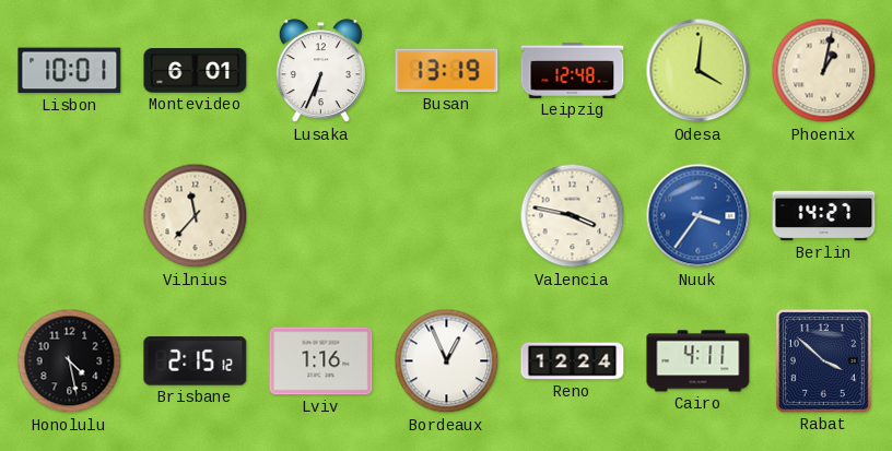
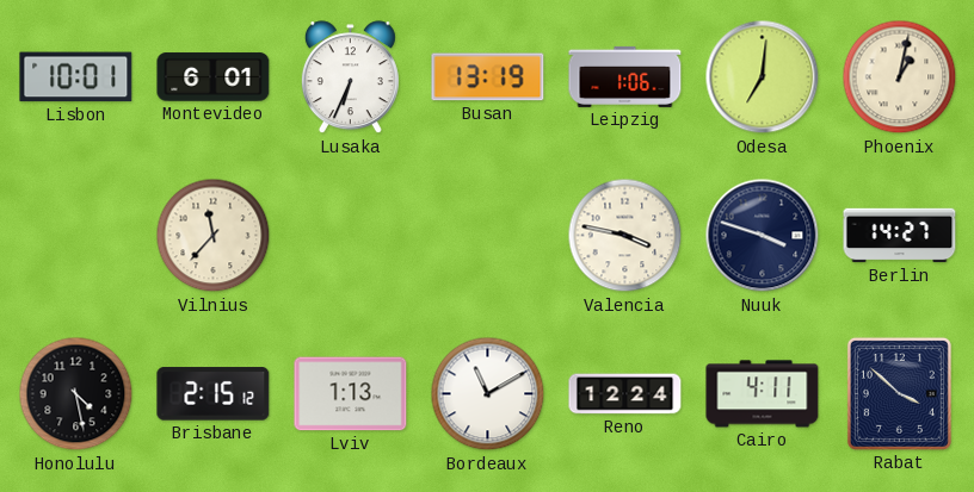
Leipzig: 12:48 -> 1:06
Odesa: 4:01 -> 7:01
Nuuk: 3:36 -> 3:48
Nuuk dial: blue -> navy
Lviv: 1:16 -> 1:13
Bordeaux: 12:56 -> 11:10
